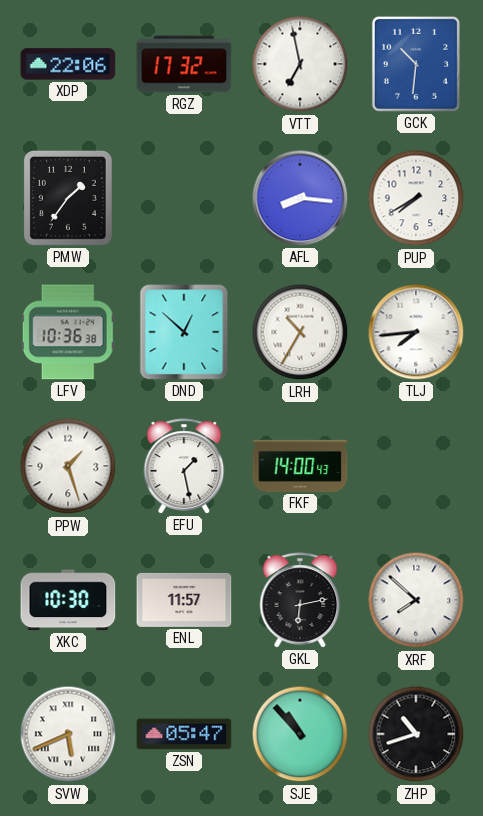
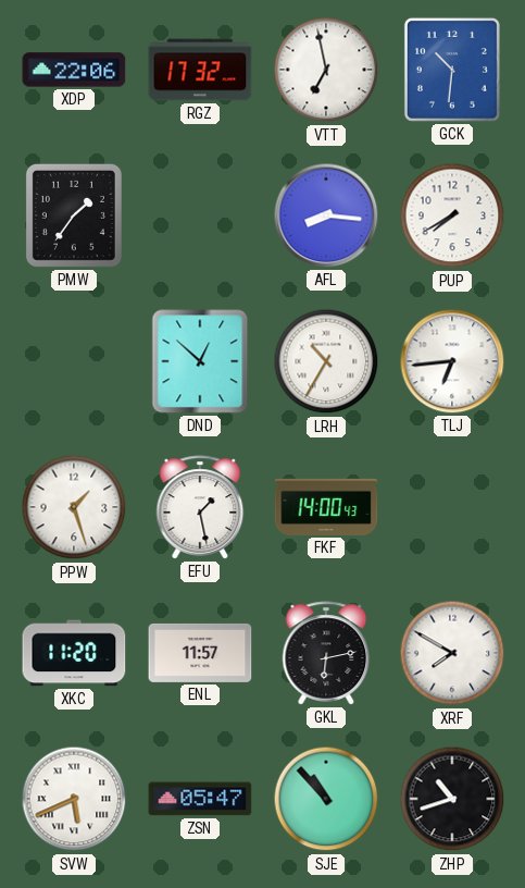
LFV: 10:36 -> none
TLJ: 7:44 -> 6:44
XKC: 10:30 -> 11:20
XRF: 7:52 -> 7:50
